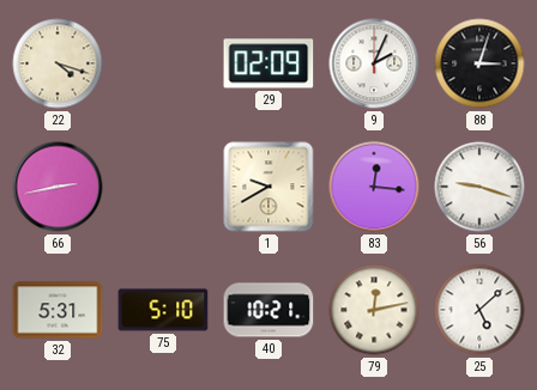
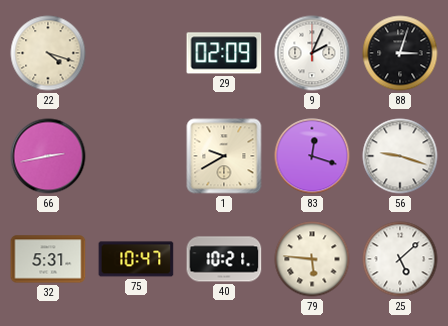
83: 12:16 -> 12:18
75: 5:10 -> 10:47
79: 12:13 -> 5:46
